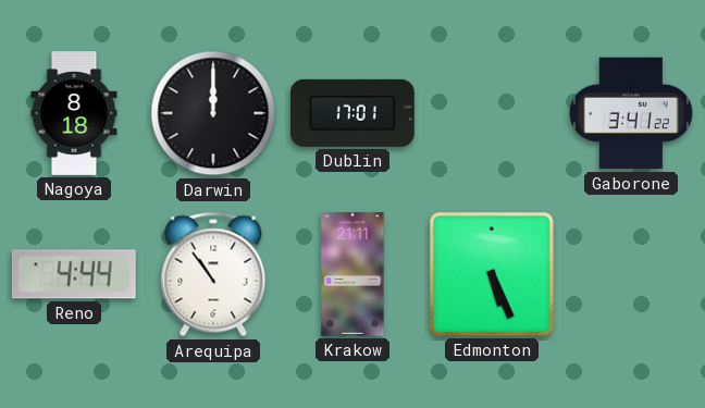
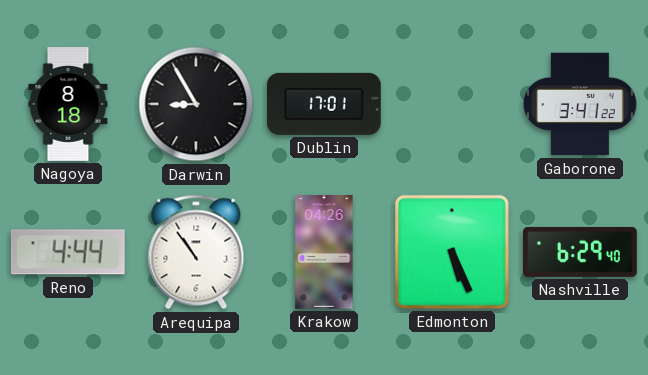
Darwin: 12:00 -> 8:55
Krakow: 21:11 -> 04:26
Nashville: none -> 6:29
